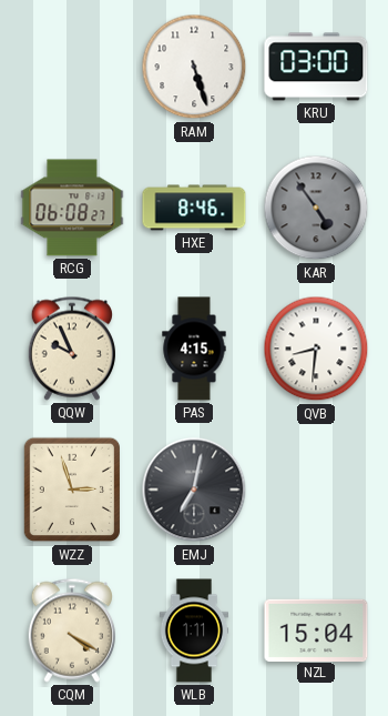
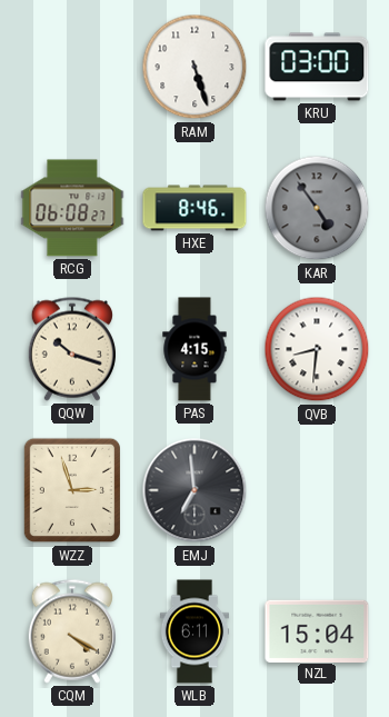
QQW: 9:56 -> 10:18
EMJ: 7:02 -> 6:59
WLB: 1:11 -> 6:11
